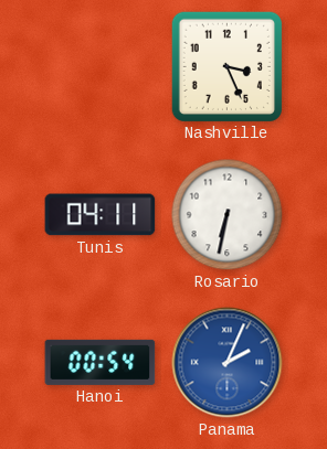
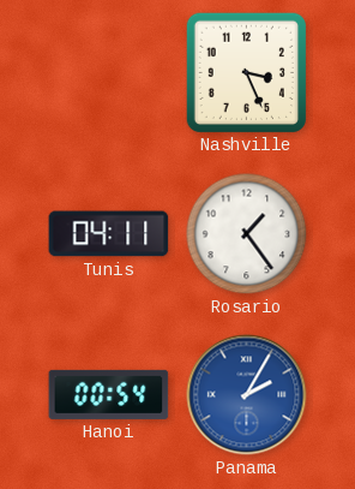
Rosario: 6:32 -> 1:24
Panama: 2:04 -> 2:05
